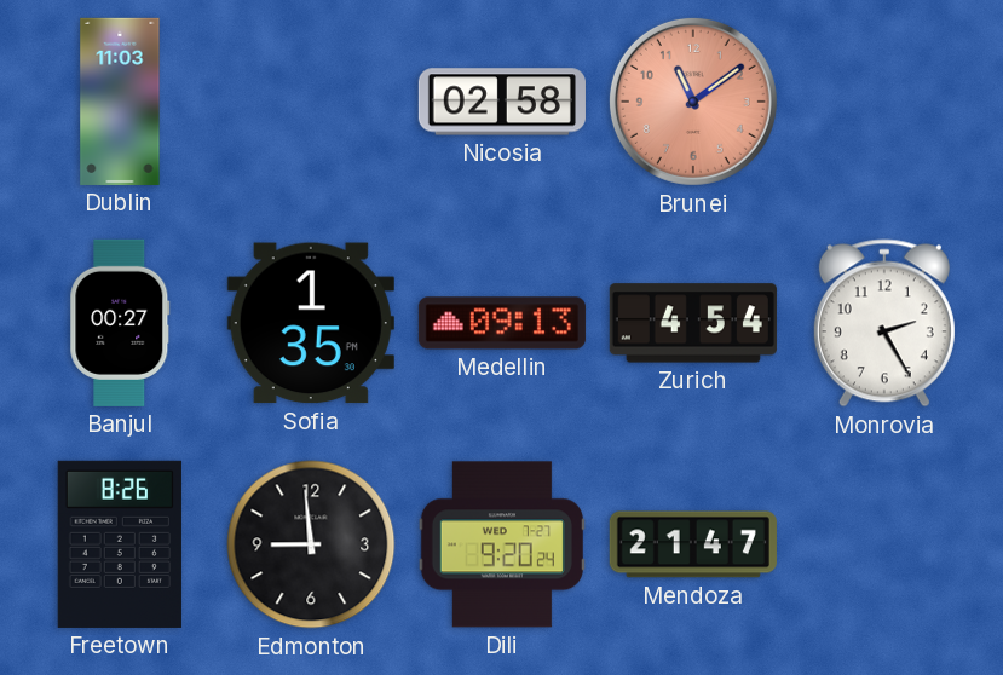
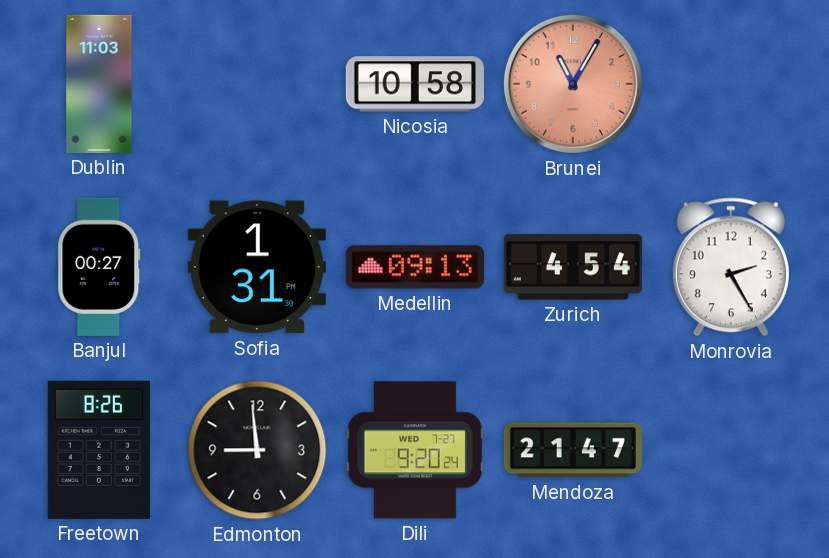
Nicosia: 02:58 -> 10:58
Brunei: 11:09 -> 11:05
Sofia: 1:35 -> 1:31
